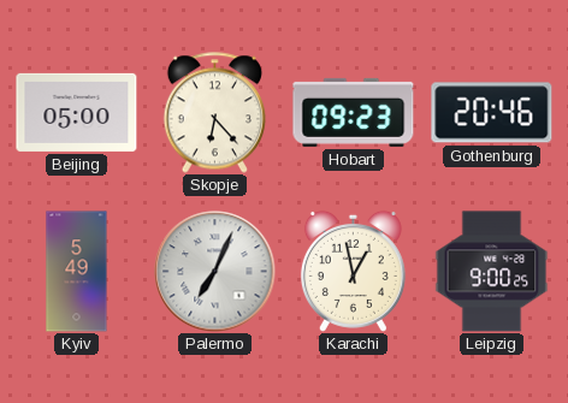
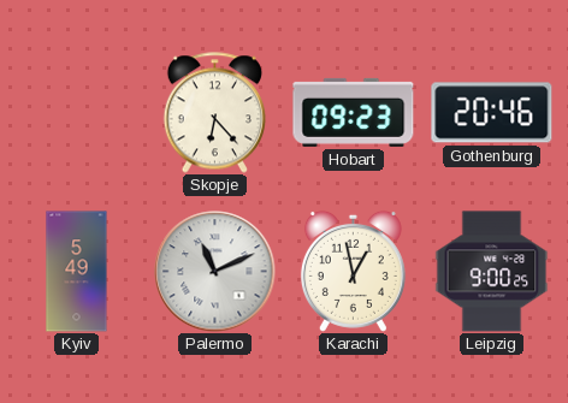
Beijing: 05:00 -> none
Palermo: 7:04 -> 11:11
